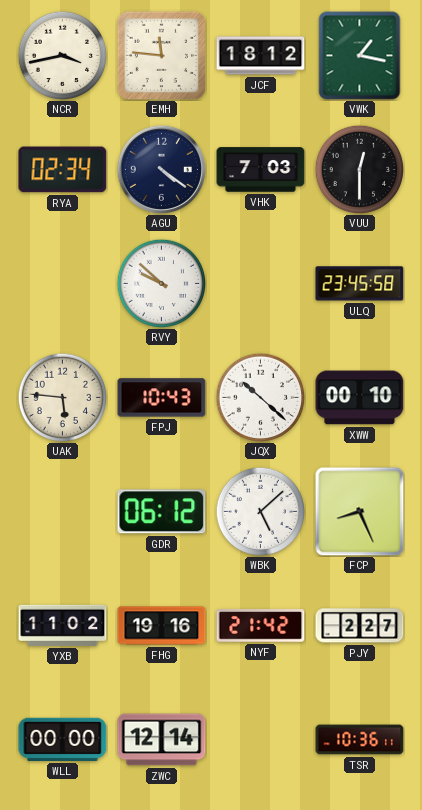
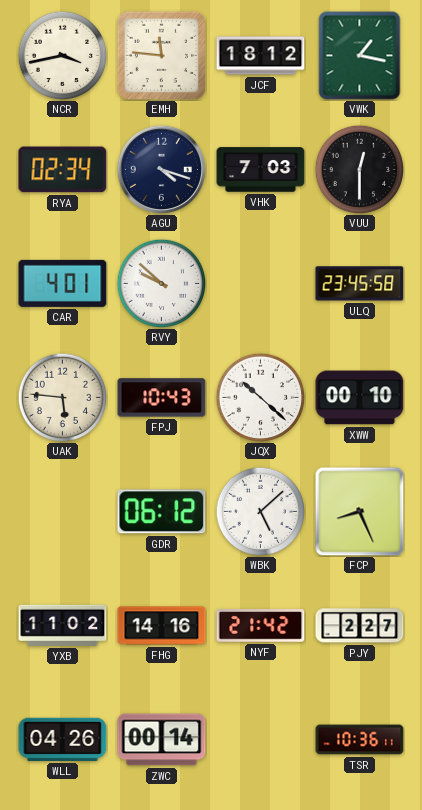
AGU: 4:21 -> 4:18
CAR: none -> 4:01
FHG: 19:16 -> 14:16
WLL: 00:00 -> 04:26
ZWC: 12:14 -> 00:14
